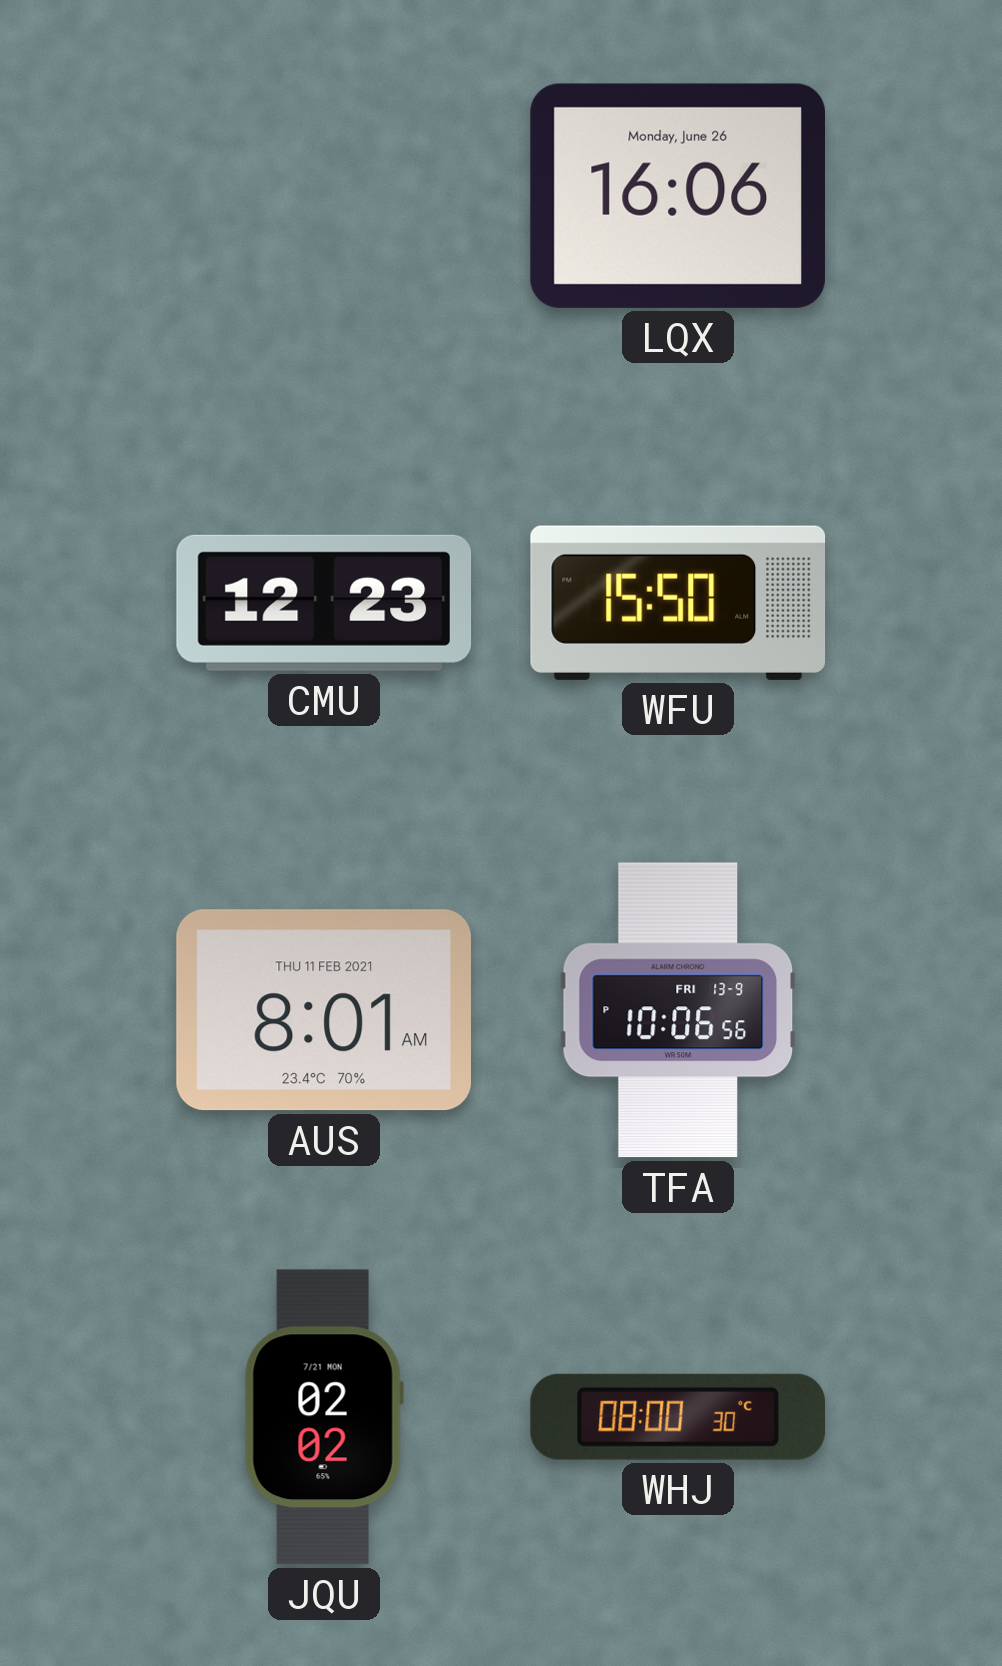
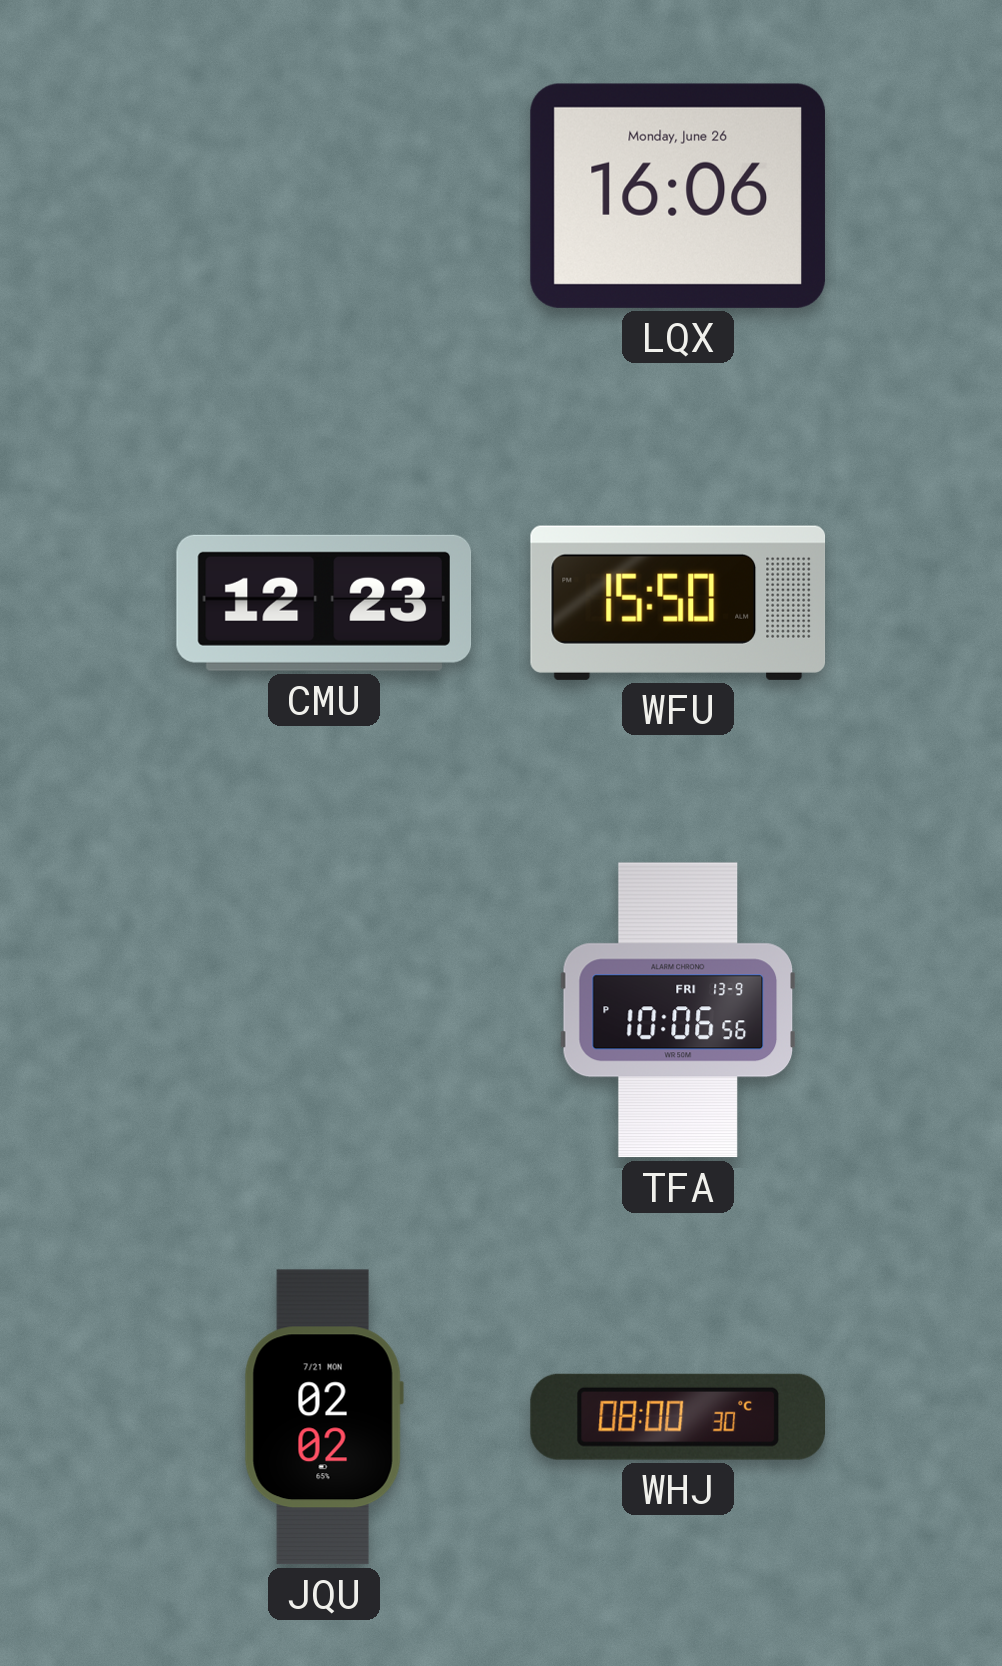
AUS: 8:01 -> none
